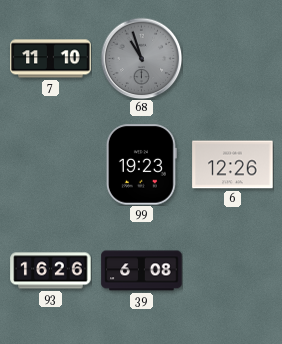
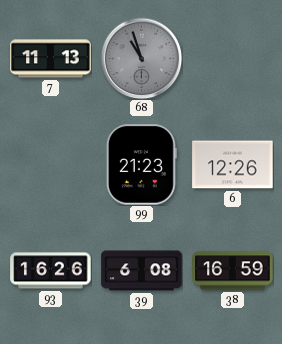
7: 11:10 -> 11:13
99: 19:23 -> 21:23
38: none -> 16:59
